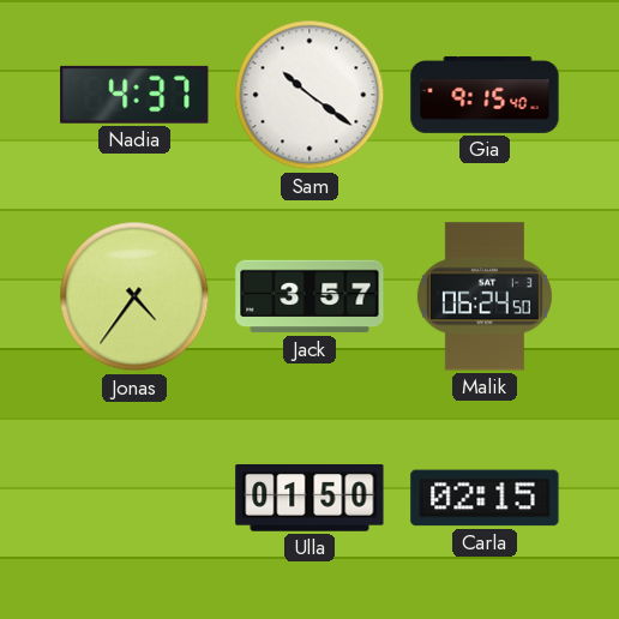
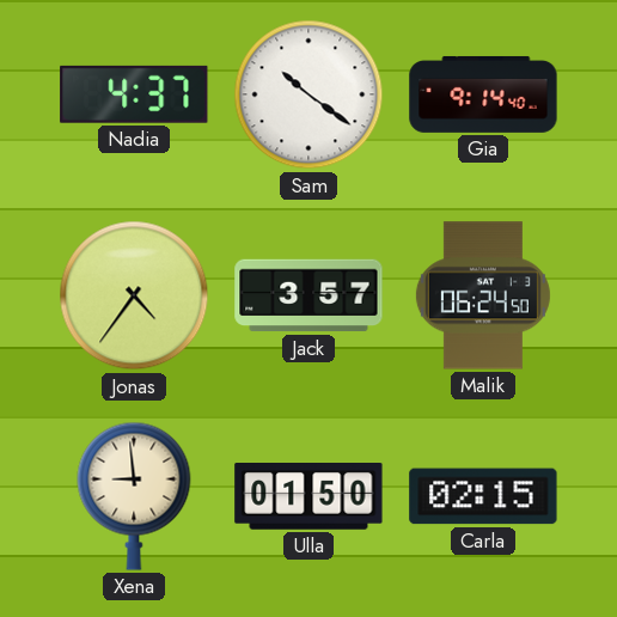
Gia: 9:15 -> 9:14
Xena: none -> 8:59
